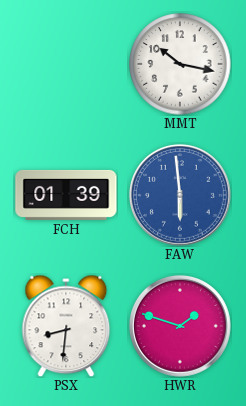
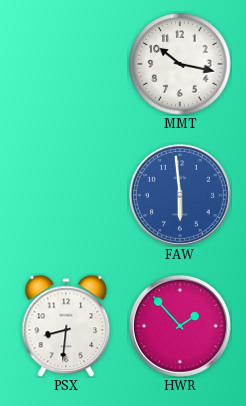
FCH: 01:39 -> none
HWR: 1:48 -> 1:53
